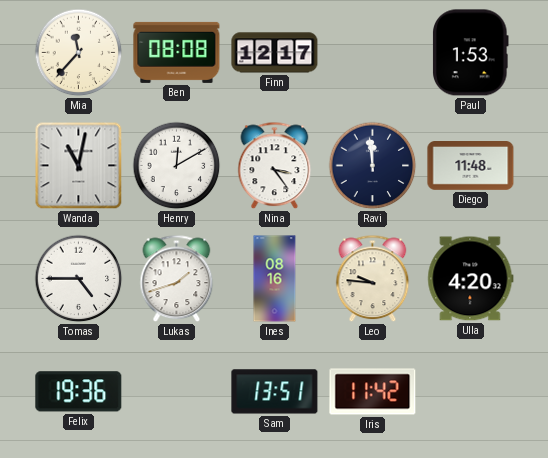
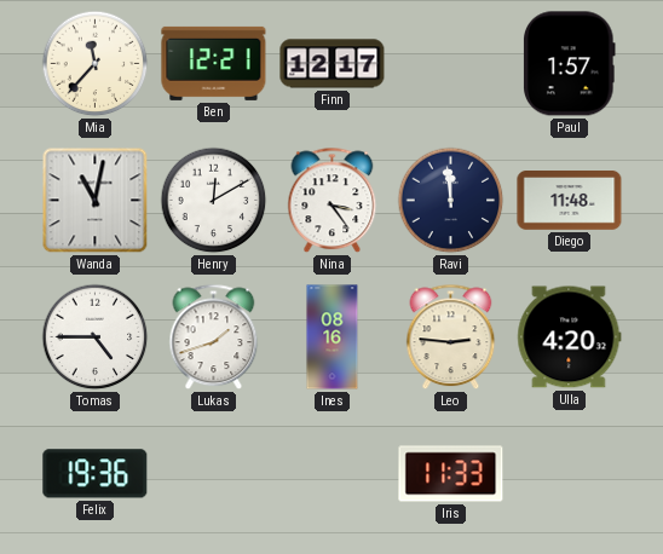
Ben: 08:08 -> 12:21
Paul: 1:53 -> 1:57
Leo: 9:46 -> 2:46
Sam: 13:51 -> none
Iris: 11:42 -> 11:33
